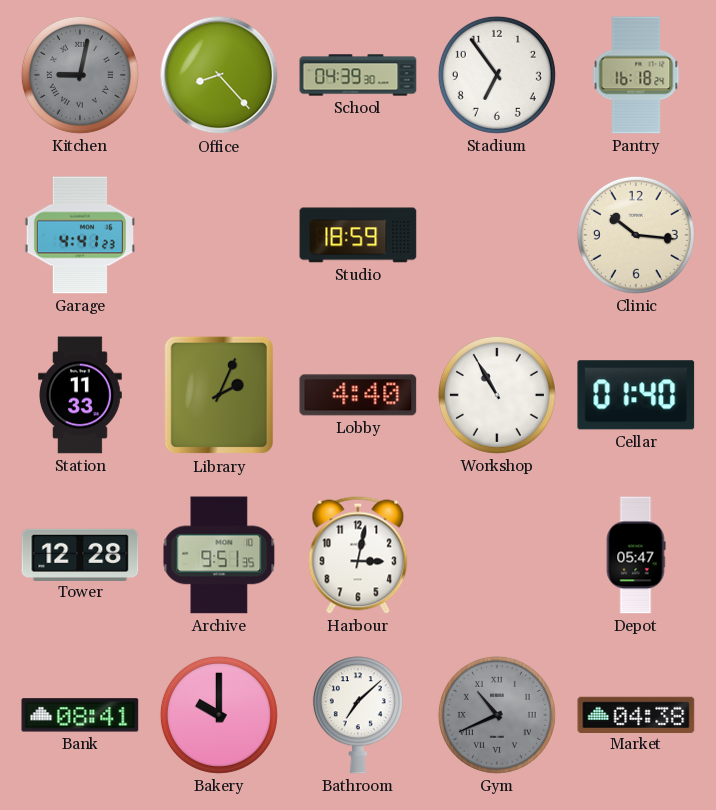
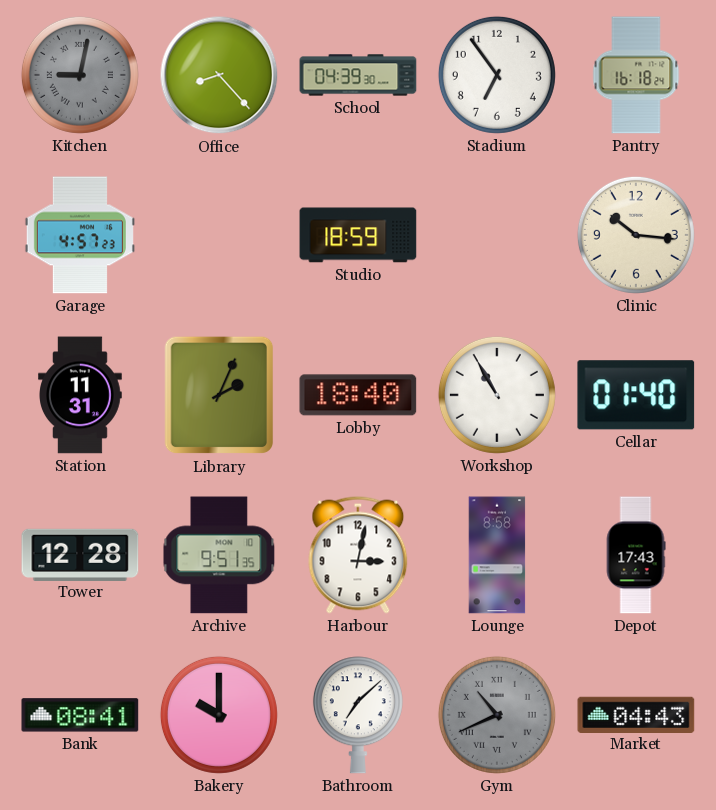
Garage: 4:41 -> 4:57
Station: 11:33 -> 11:31
Lobby: 4:40 -> 18:40
Lounge: none -> 8:58
Depot: 05:47 -> 17:43
Market: 04:38 -> 04:43
